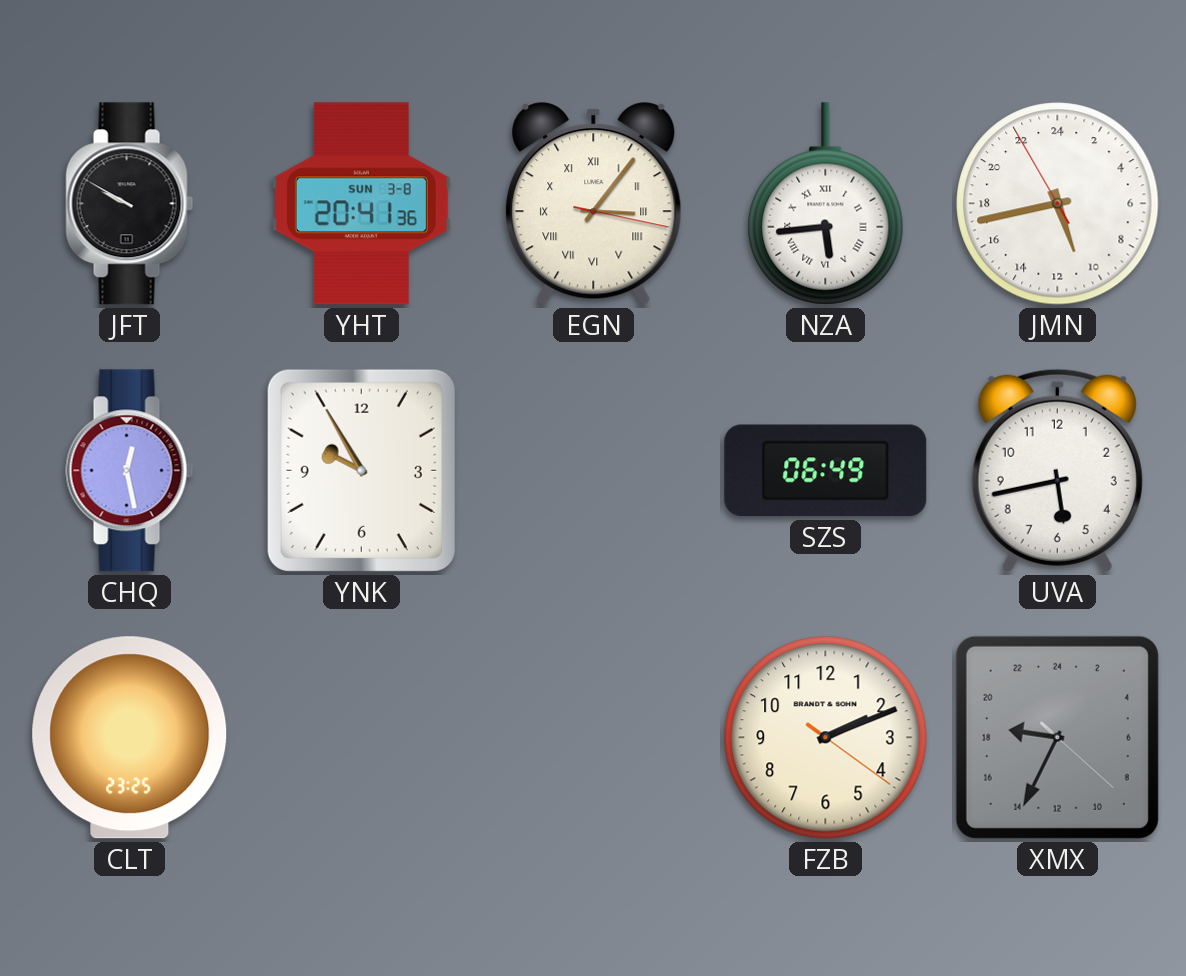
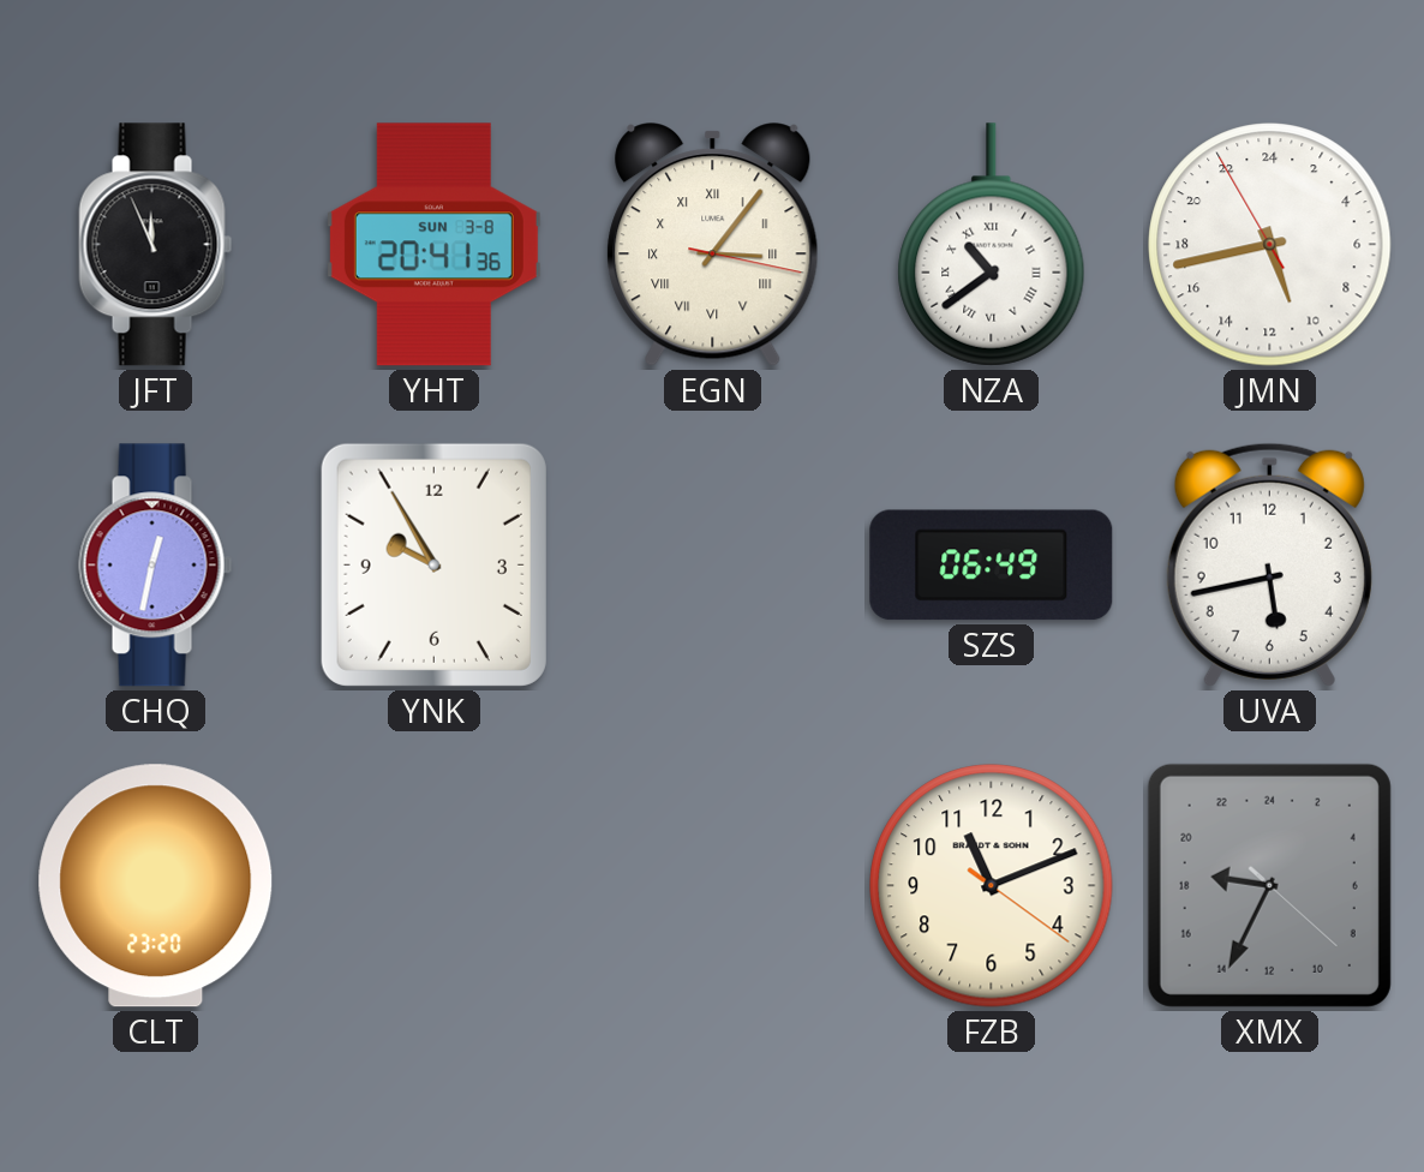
JFT: 9:50 -> 11:56
NZA: 5:44 -> 10:39
CHQ: 12:28 -> 12:32
CLT: 23:25 -> 23:20
FZB: 2:11 -> 11:11
